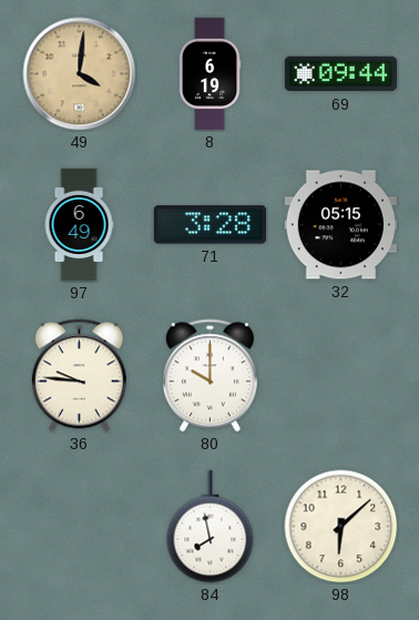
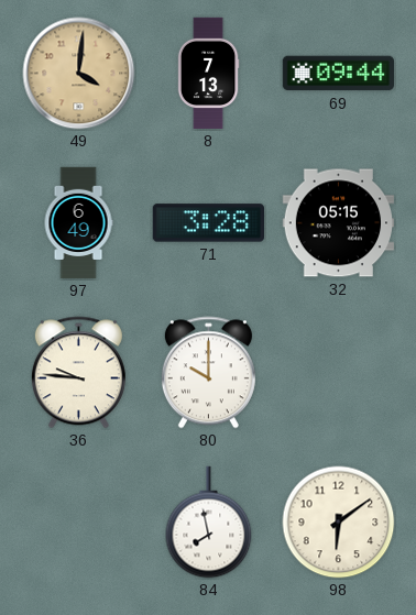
8: 6:19 -> 7:13
98: 6:08 -> 6:09
